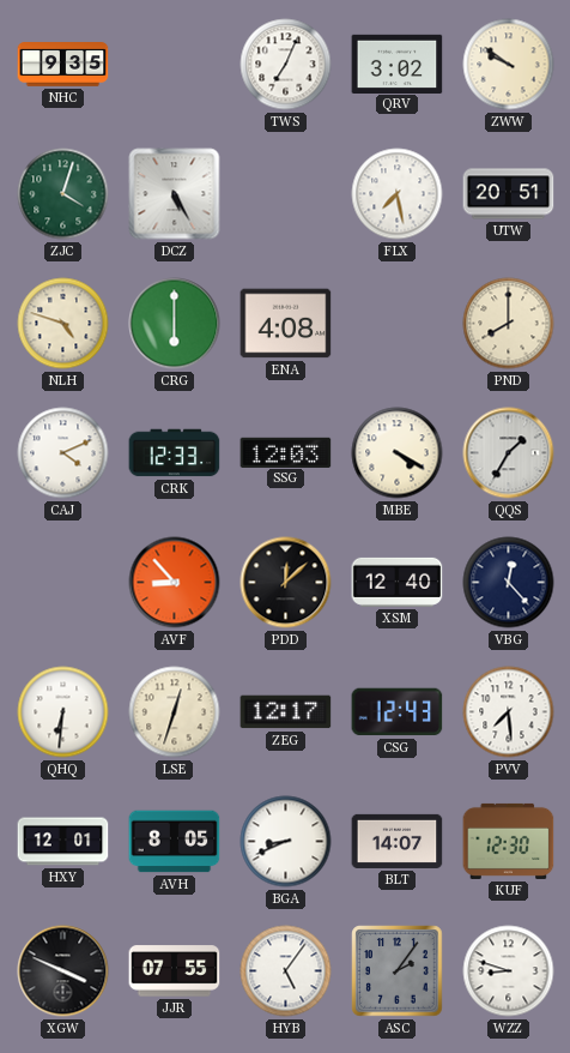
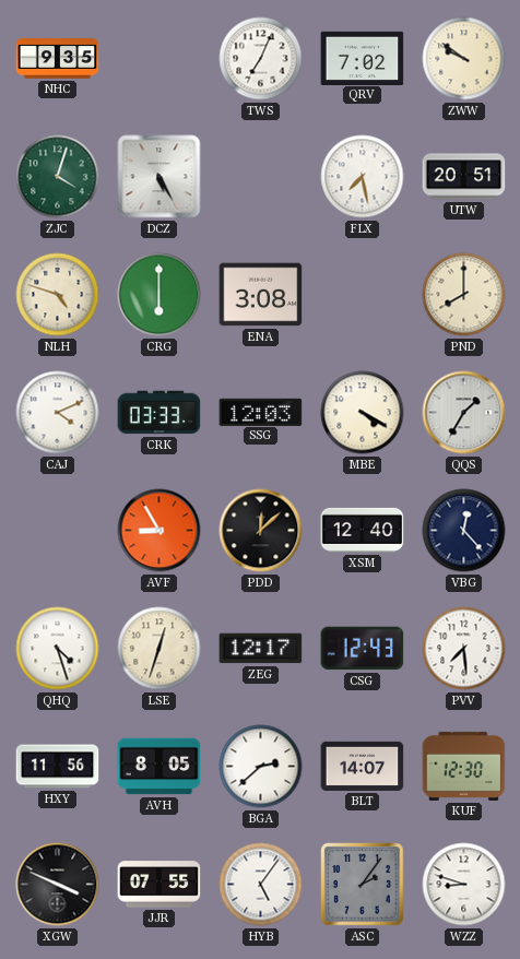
QRV: 3:02 -> 7:02
ENA: 4:08 -> 3:08
CRK: 12:33 -> 03:33
AVF: 8:53 -> 8:55
QHQ: 6:31 -> 4:27
HXY: 12:01 -> 11:56
BGA: 8:41 -> 2:38
